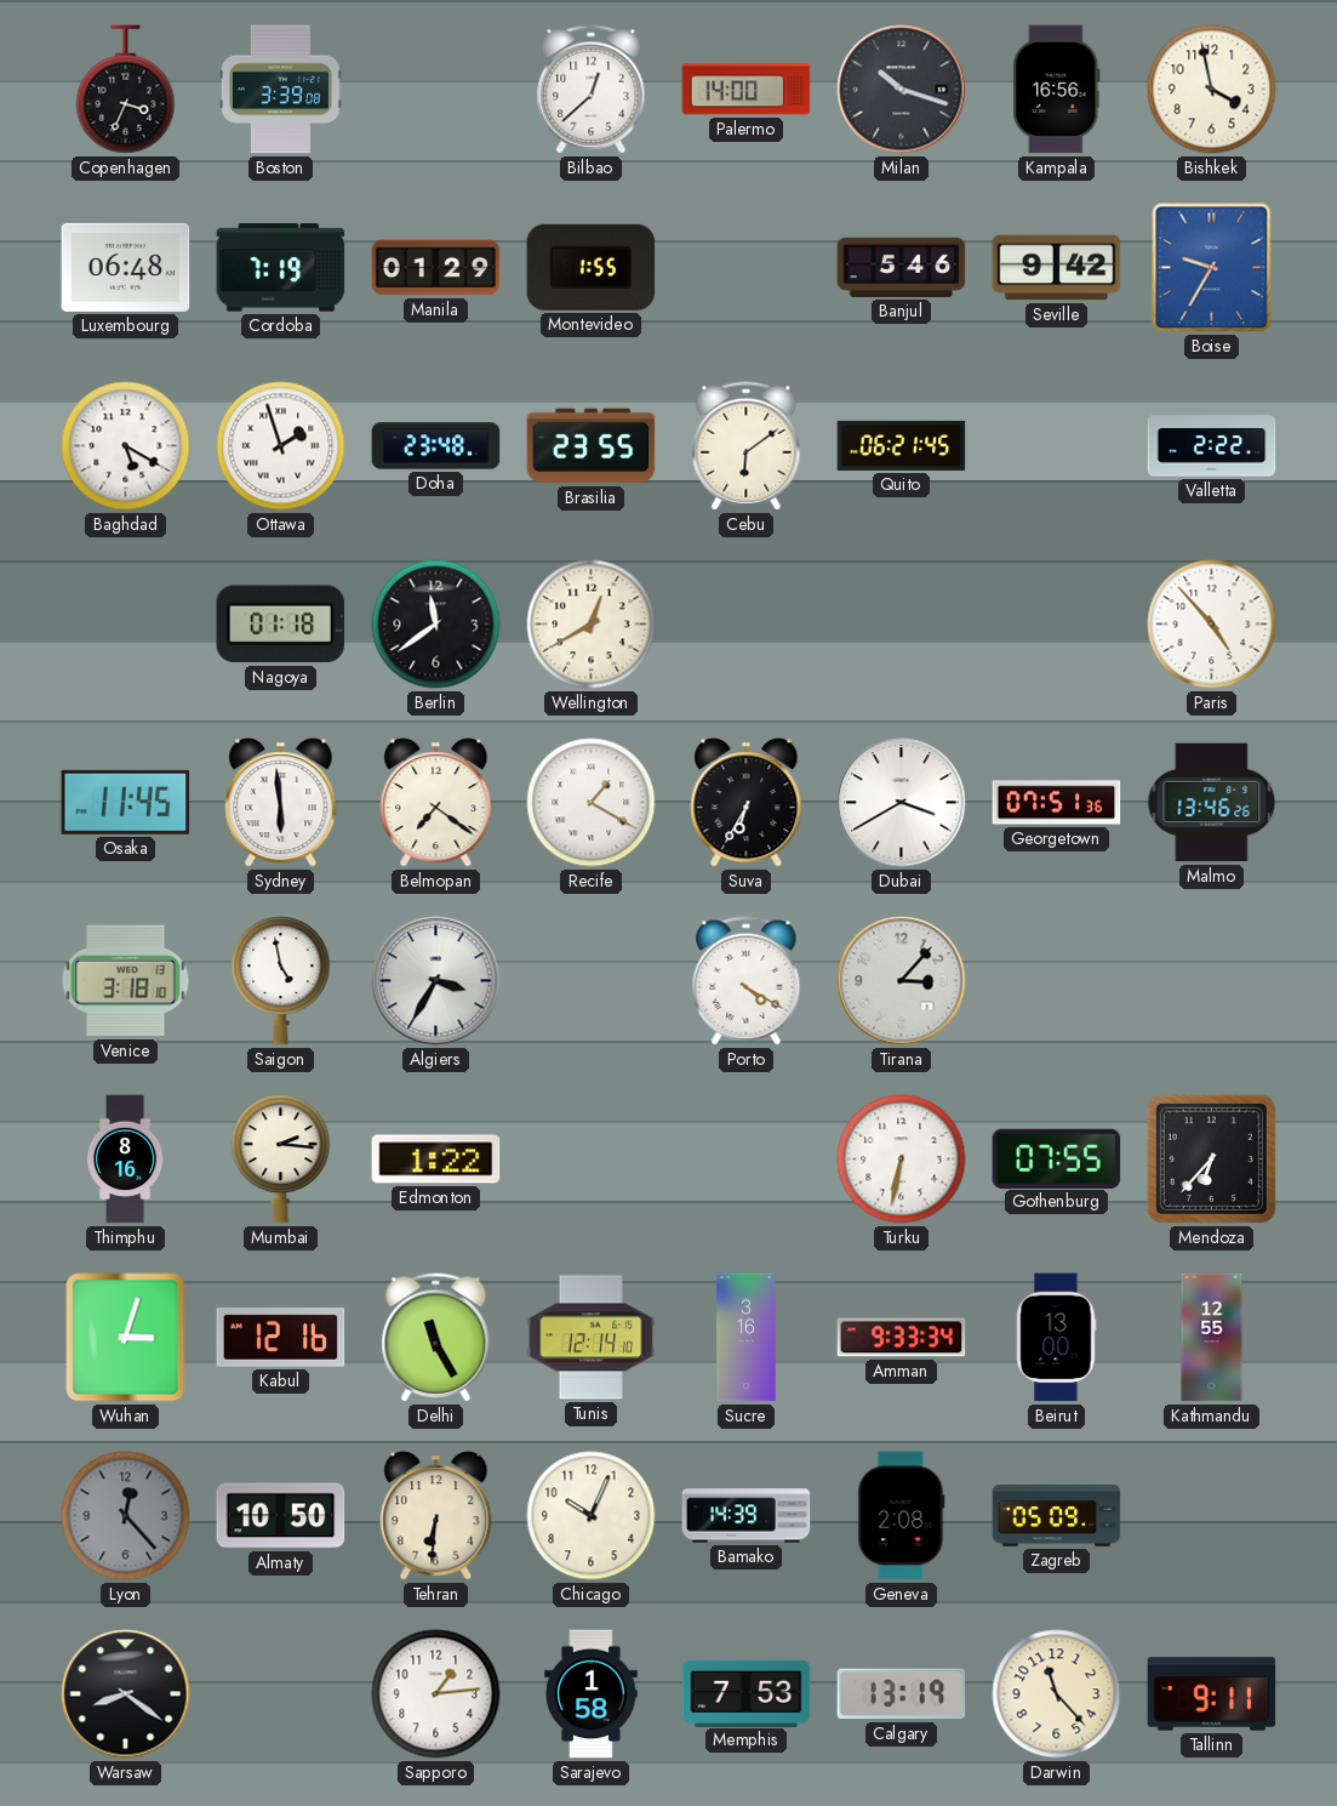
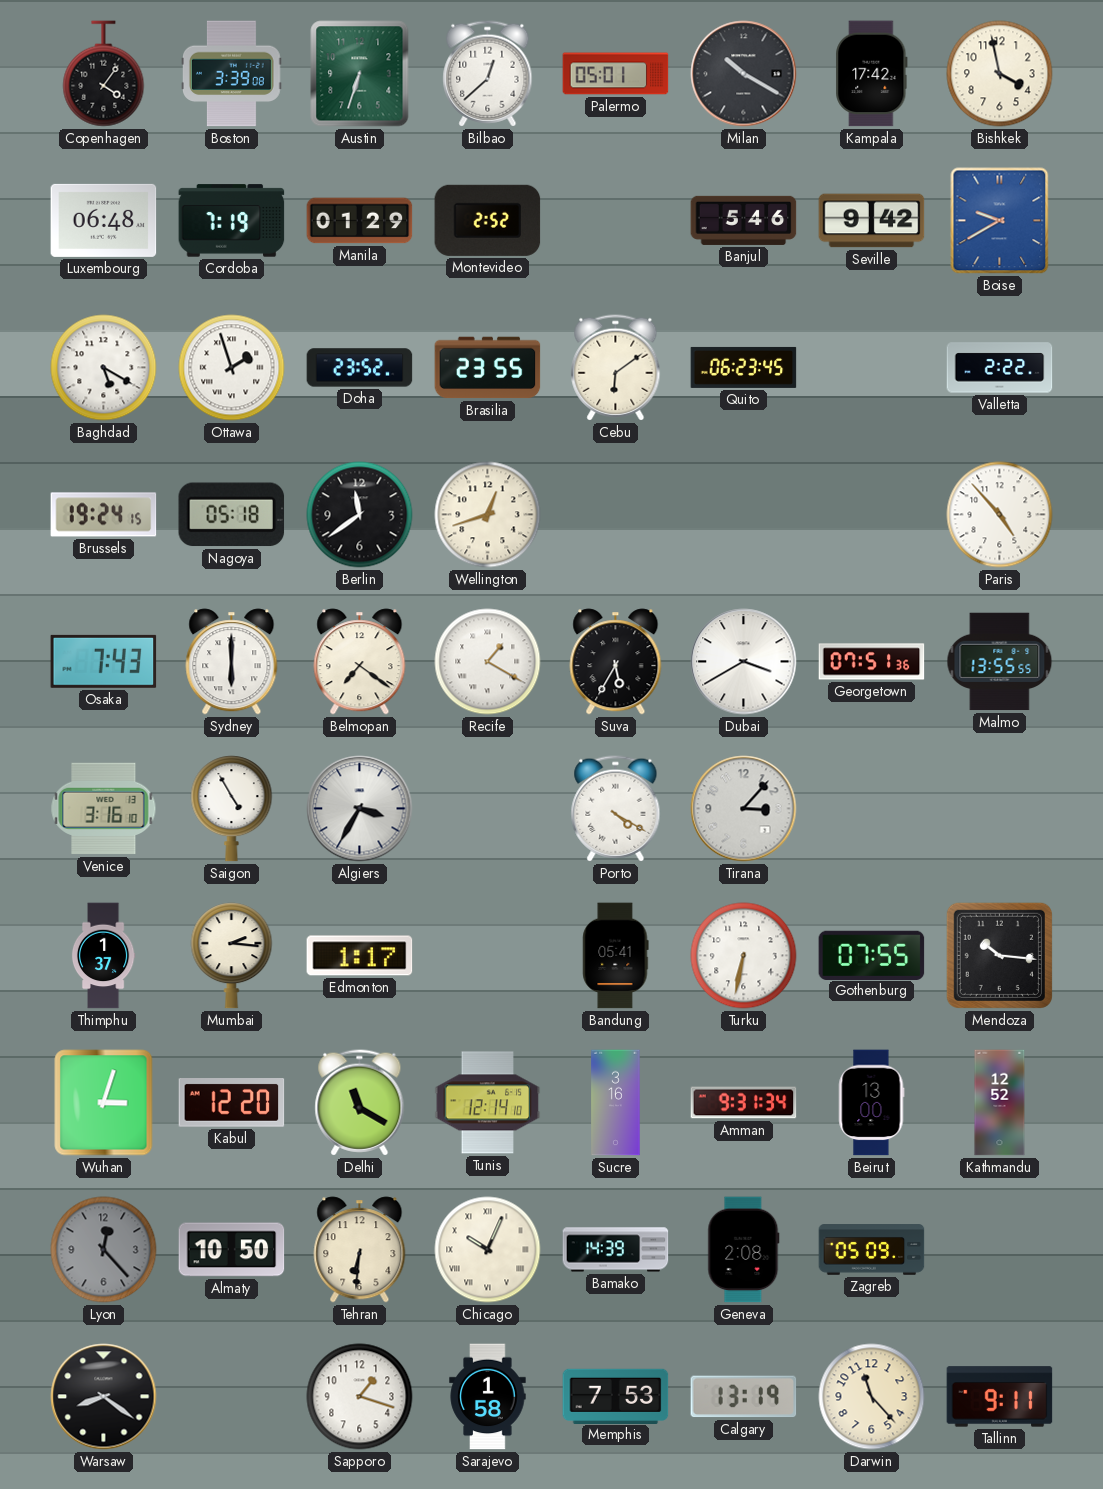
Copenhagen: 3:34 -> 4:06
Austin: none -> 6:33
Palermo: 14:00 -> 05:01
Milan: 10:18 -> 10:20
Kampala: 16:56 -> 17:42
Montevideo: 1:55 -> 2:52
Boise: 9:35 -> 9:40
Doha: 23:48 -> 23:52
Quito: 06:21 -> 06:23
Brussels: none -> 19:24
Nagoya: 01:18 -> 05:18
Wellington: 12:40 -> 12:42
Osaka: 11:45 -> 7:43
Sydney: 5:59 -> 6:00
Suva: 6:35 -> 5:35
Malmo: 13:46 -> 13:55
Venice: 3:18 -> 3:16
Saigon: 4:58 -> 4:55
Thimphu: 8:16 -> 1:37
Edmonton: 1:22 -> 1:17
Bandung: none -> 05:41
Mendoza: 6:37 -> 10:16
Kabul: 12:16 -> 12:20
Delhi: 11:25 -> 11:20
Amman: 9:33 -> 9:31
Kathmandu: 12:55 -> 12:52
Chicago numerals: Arabic -> Roman
Sapporo: 1:14 -> 1:18
